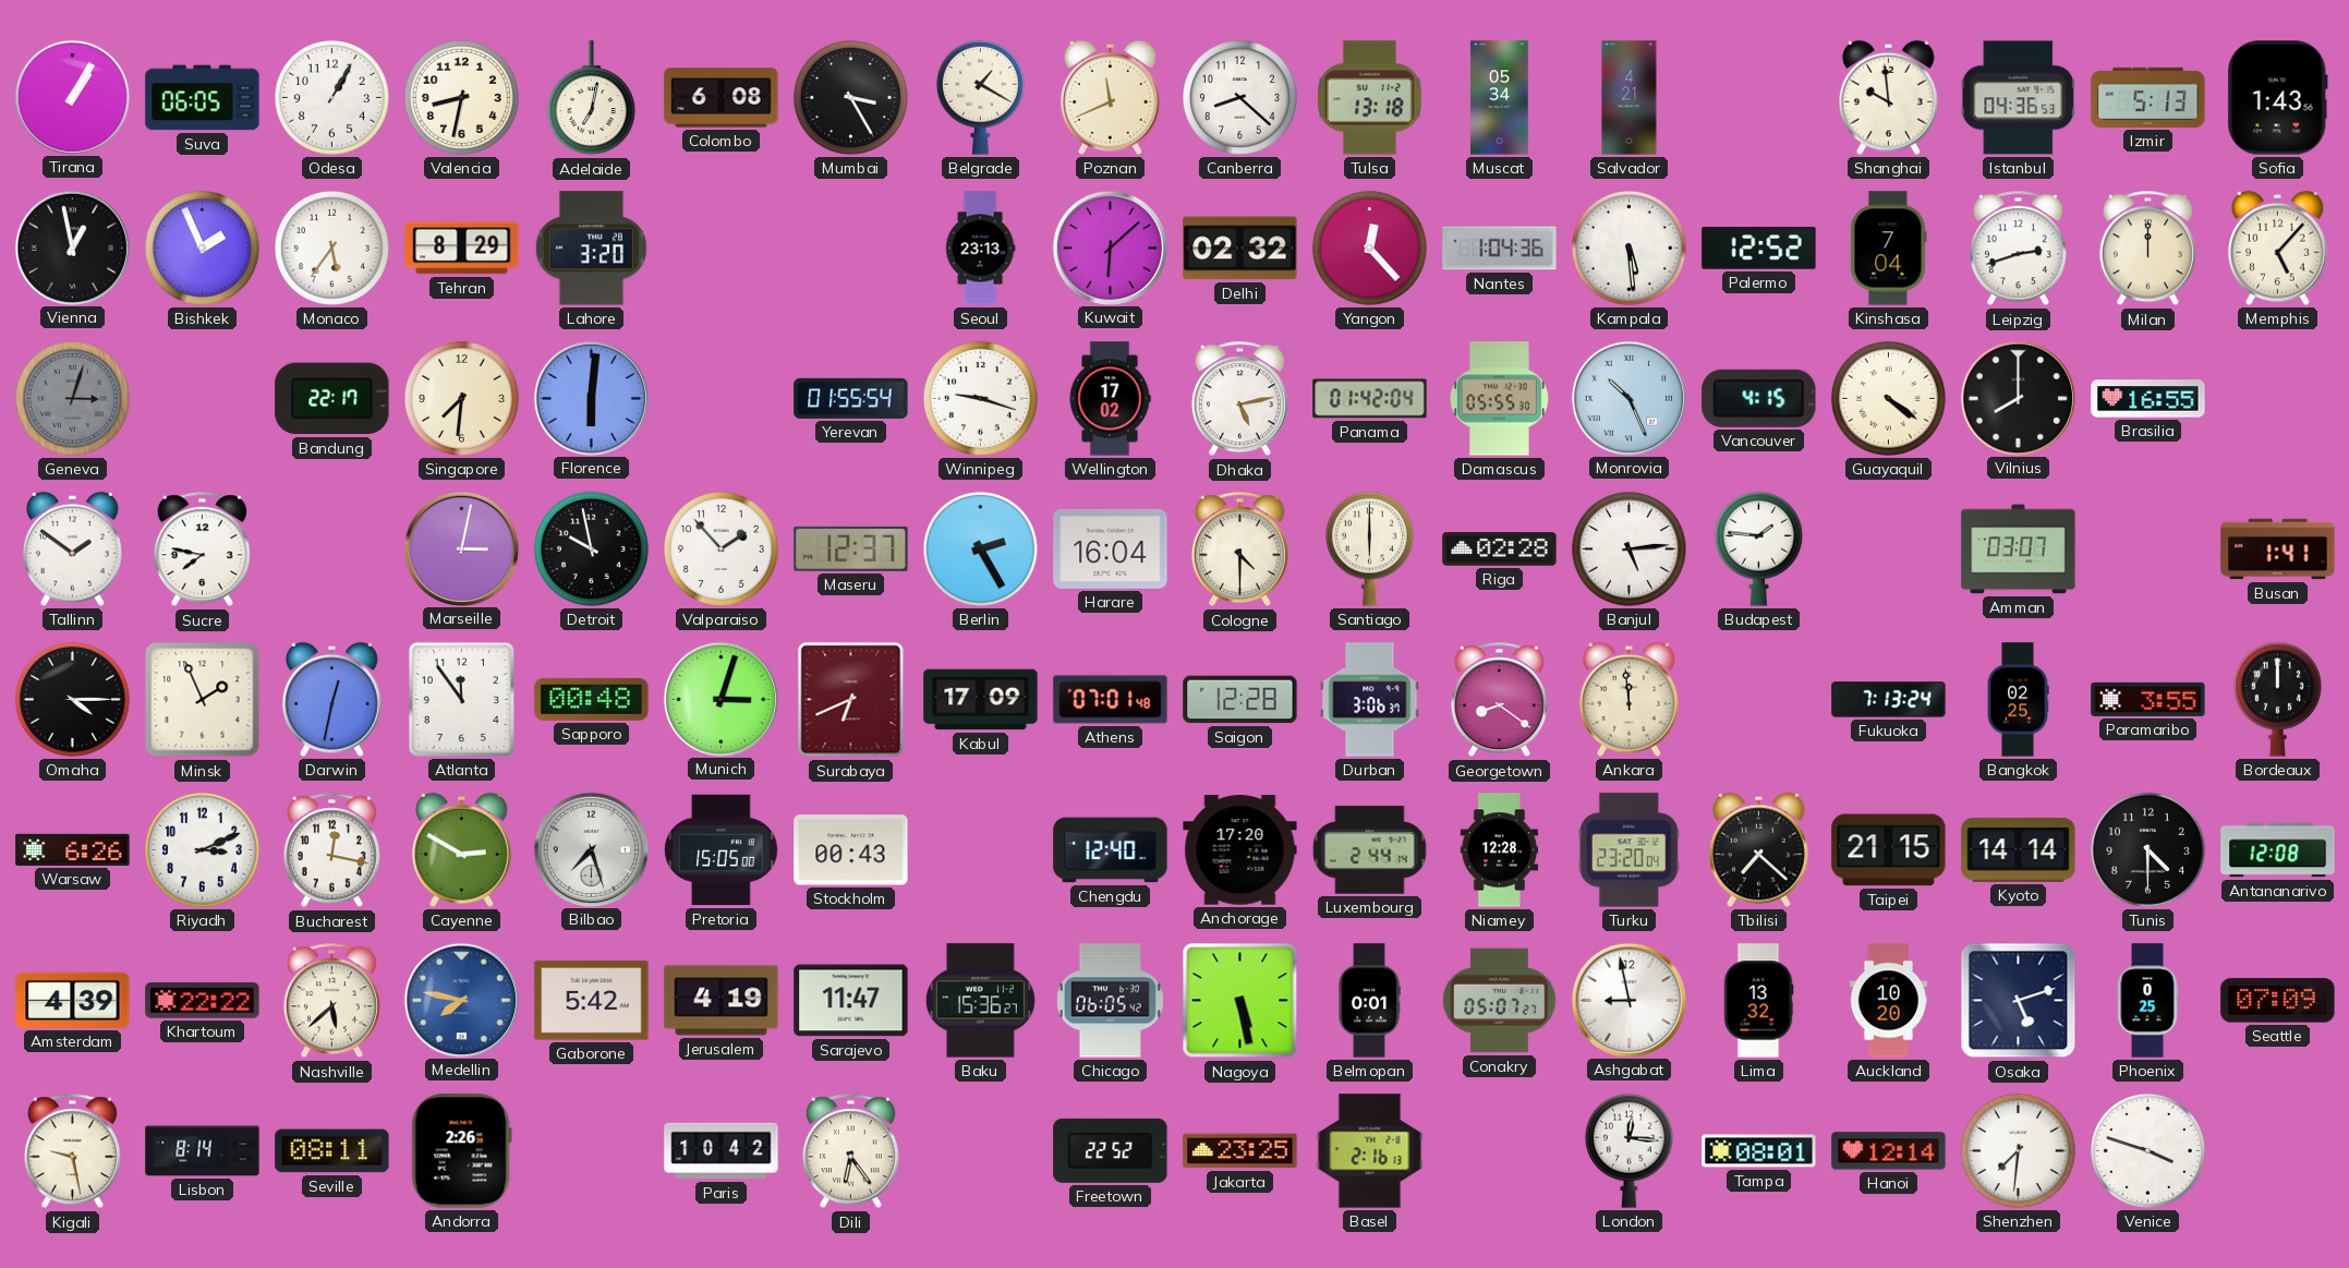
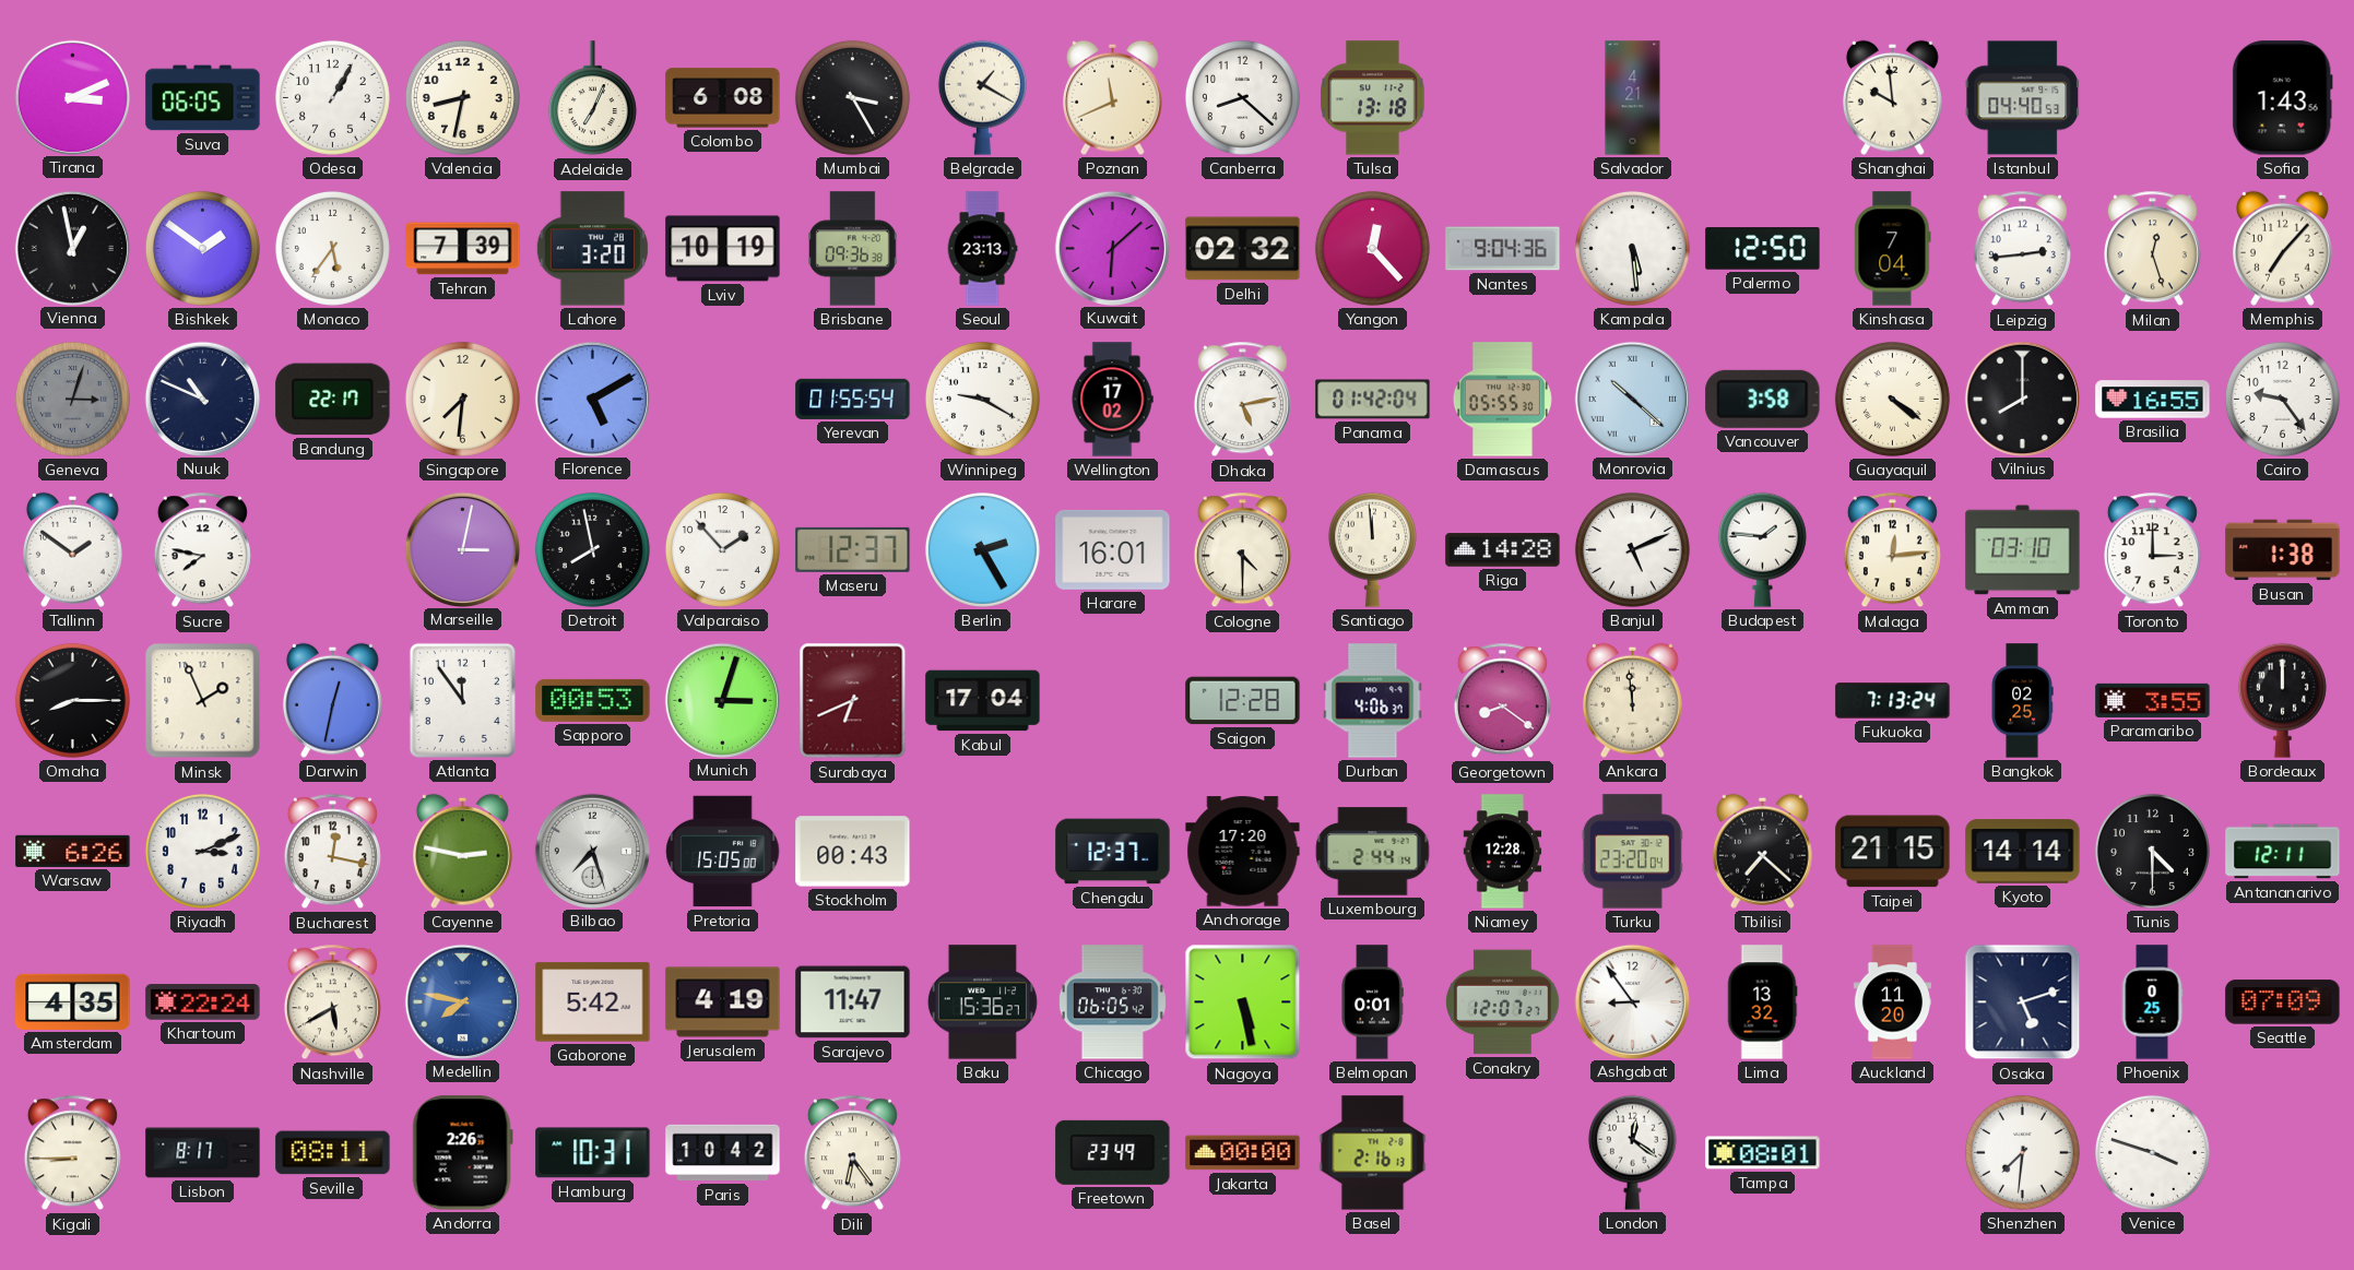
Tirana: 1:05 -> 3:11
Adelaide: 7:02 -> 7:04
Muscat: 05:34 -> none
Istanbul: 04:36 -> 04:40
Izmir: 5:13 -> none
Bishkek: 1:56 -> 1:51
Tehran: 8:29 -> 7:39
Lviv: none -> 10:19
Brisbane: none -> 09:36
Nantes: 1:04 -> 9:04
Palermo: 12:52 -> 12:50
Leipzig: 2:42 -> 2:44
Milan: 12:00 -> 12:27
Memphis: 5:07 -> 7:07
Nuuk: none -> 10:49
Florence: 6:01 -> 5:10
Winnipeg: 9:18 -> 9:20
Monrovia: 10:26 -> 10:22
Vancouver: 4:15 -> 3:58
Cairo: none -> 9:24
Detroit: 9:58 -> 7:58
Harare: 16:04 -> 16:01
Santiago: 6:00 -> 11:59
Riga: 02:28 -> 14:28
Banjul: 5:14 -> 5:11
Malaga: none -> 12:14
Amman: 03:07 -> 03:10
Toronto: none -> 3:00
Busan: 1:41 -> 1:38
Omaha: 4:15 -> 8:15
Sapporo: 00:48 -> 00:53
Kabul: 17:09 -> 17:04
Athens: 07:01 -> none
Durban: 3:06 -> 4:06
Cayenne: 2:50 -> 2:47
Chengdu: 12:40 -> 12:37
Antananarivo: 12:08 -> 12:11
Amsterdam: 4:39 -> 4:35
Khartoum: 22:22 -> 22:24
Nashville: 5:38 -> 5:40
Conakry: 05:07 -> 12:07
Ashgabat: 8:58 -> 8:54
Auckland: 10:20 -> 11:20
Kigali: 9:28 -> 8:45
Lisbon: 8:14 -> 8:17
Hamburg: none -> 10:31
Freetown: 22:52 -> 23:49
Jakarta: 23:25 -> 00:00
London: 12:16 -> 12:21
Hanoi: 12:14 -> none
